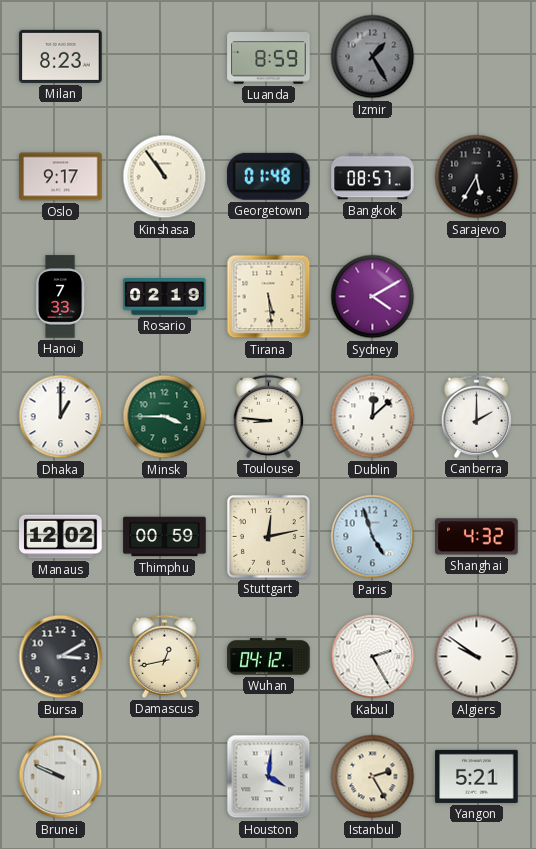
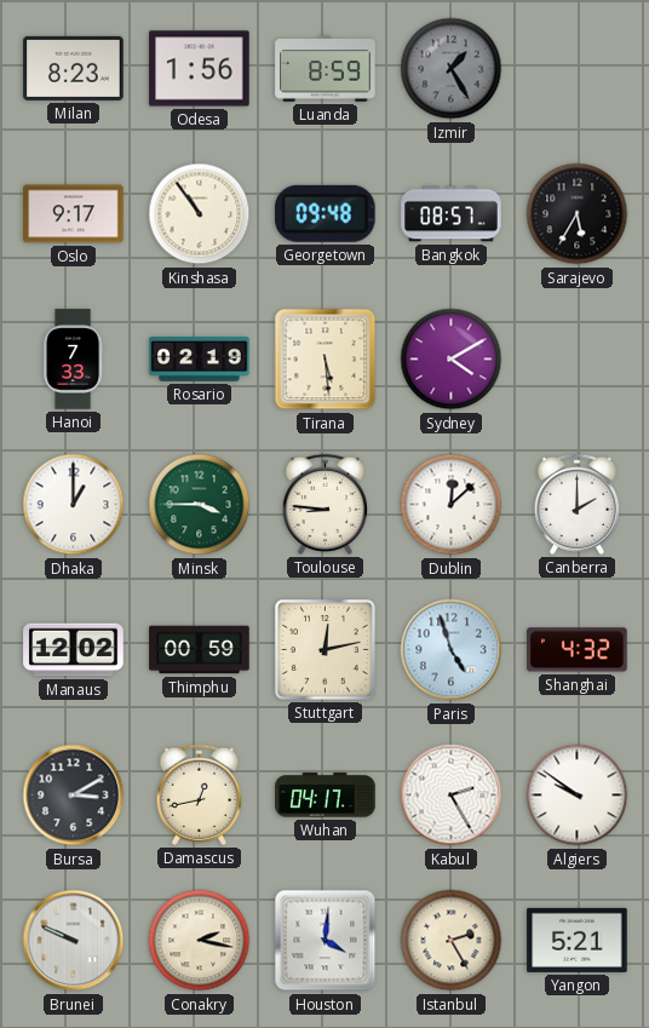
Odesa: none -> 1:56
Georgetown: 01:48 -> 09:48
Wuhan: 04:12 -> 04:17
Conakry: none -> 2:17
